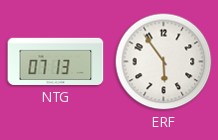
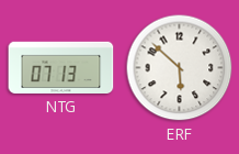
ERF: 5:54 -> 5:52
